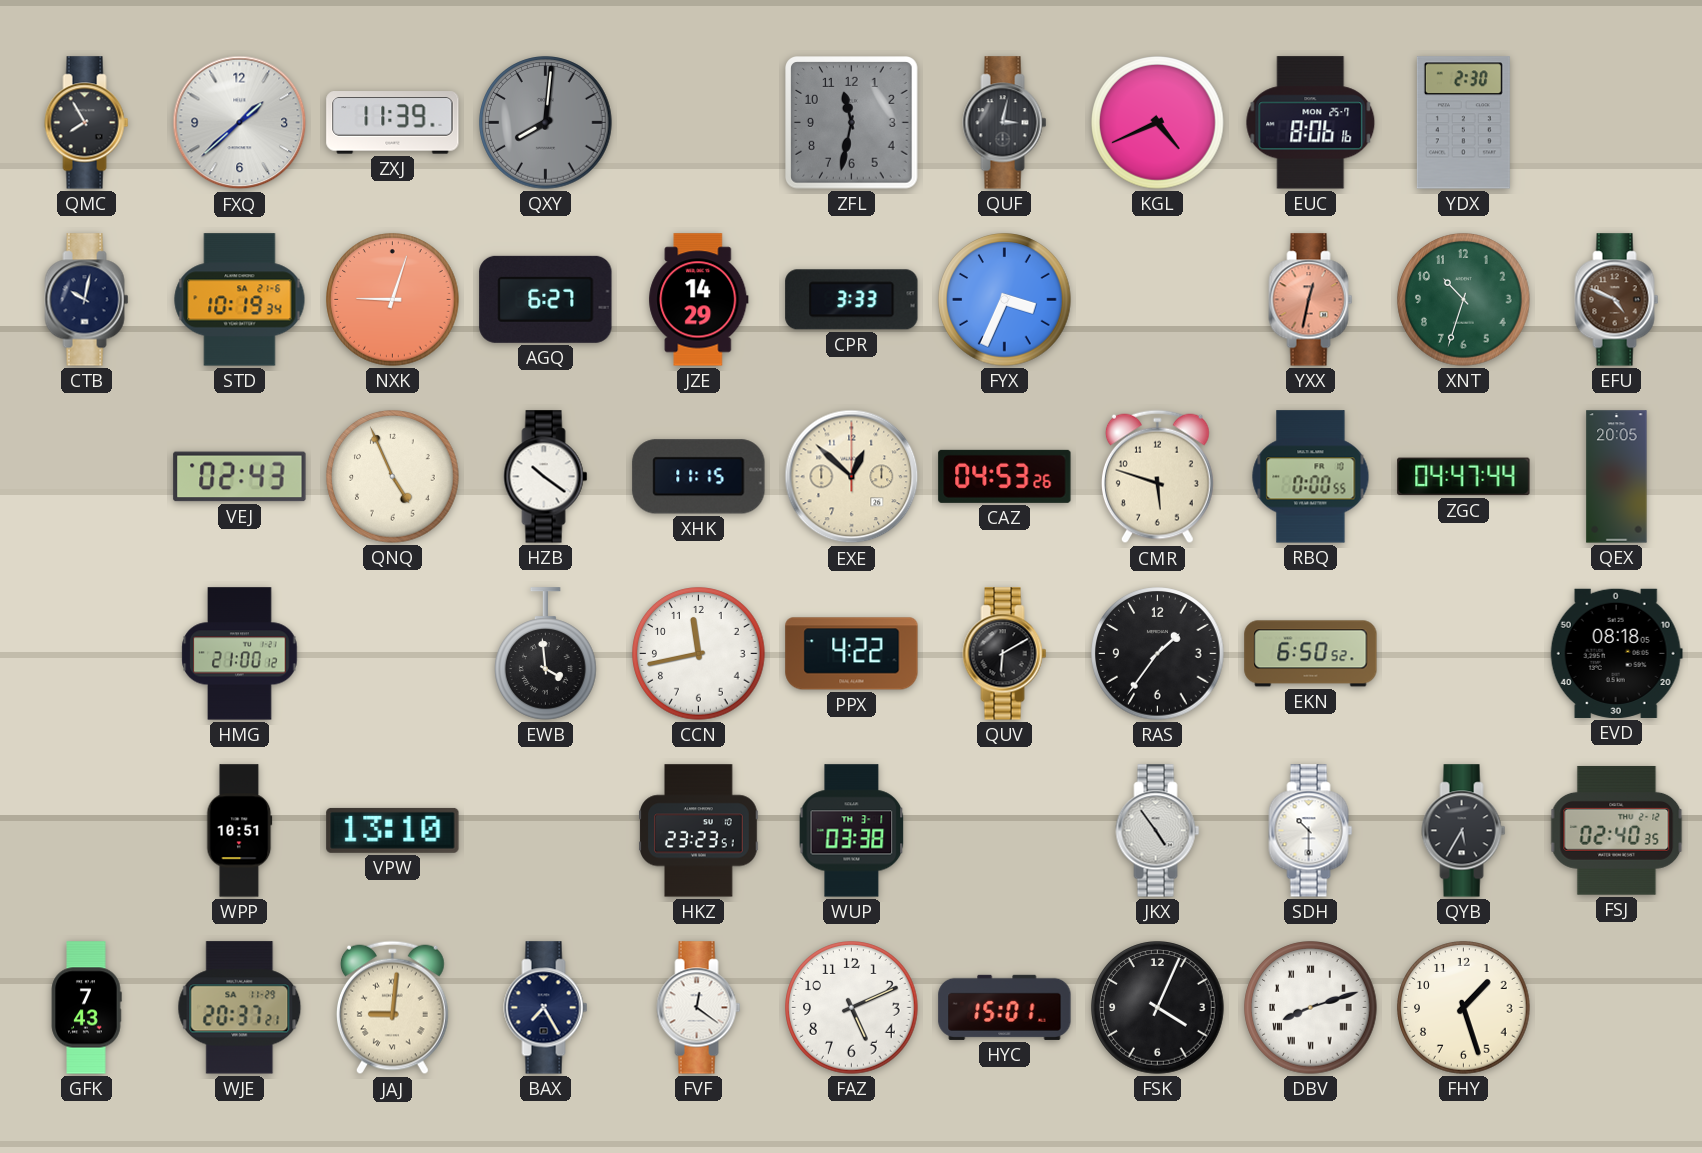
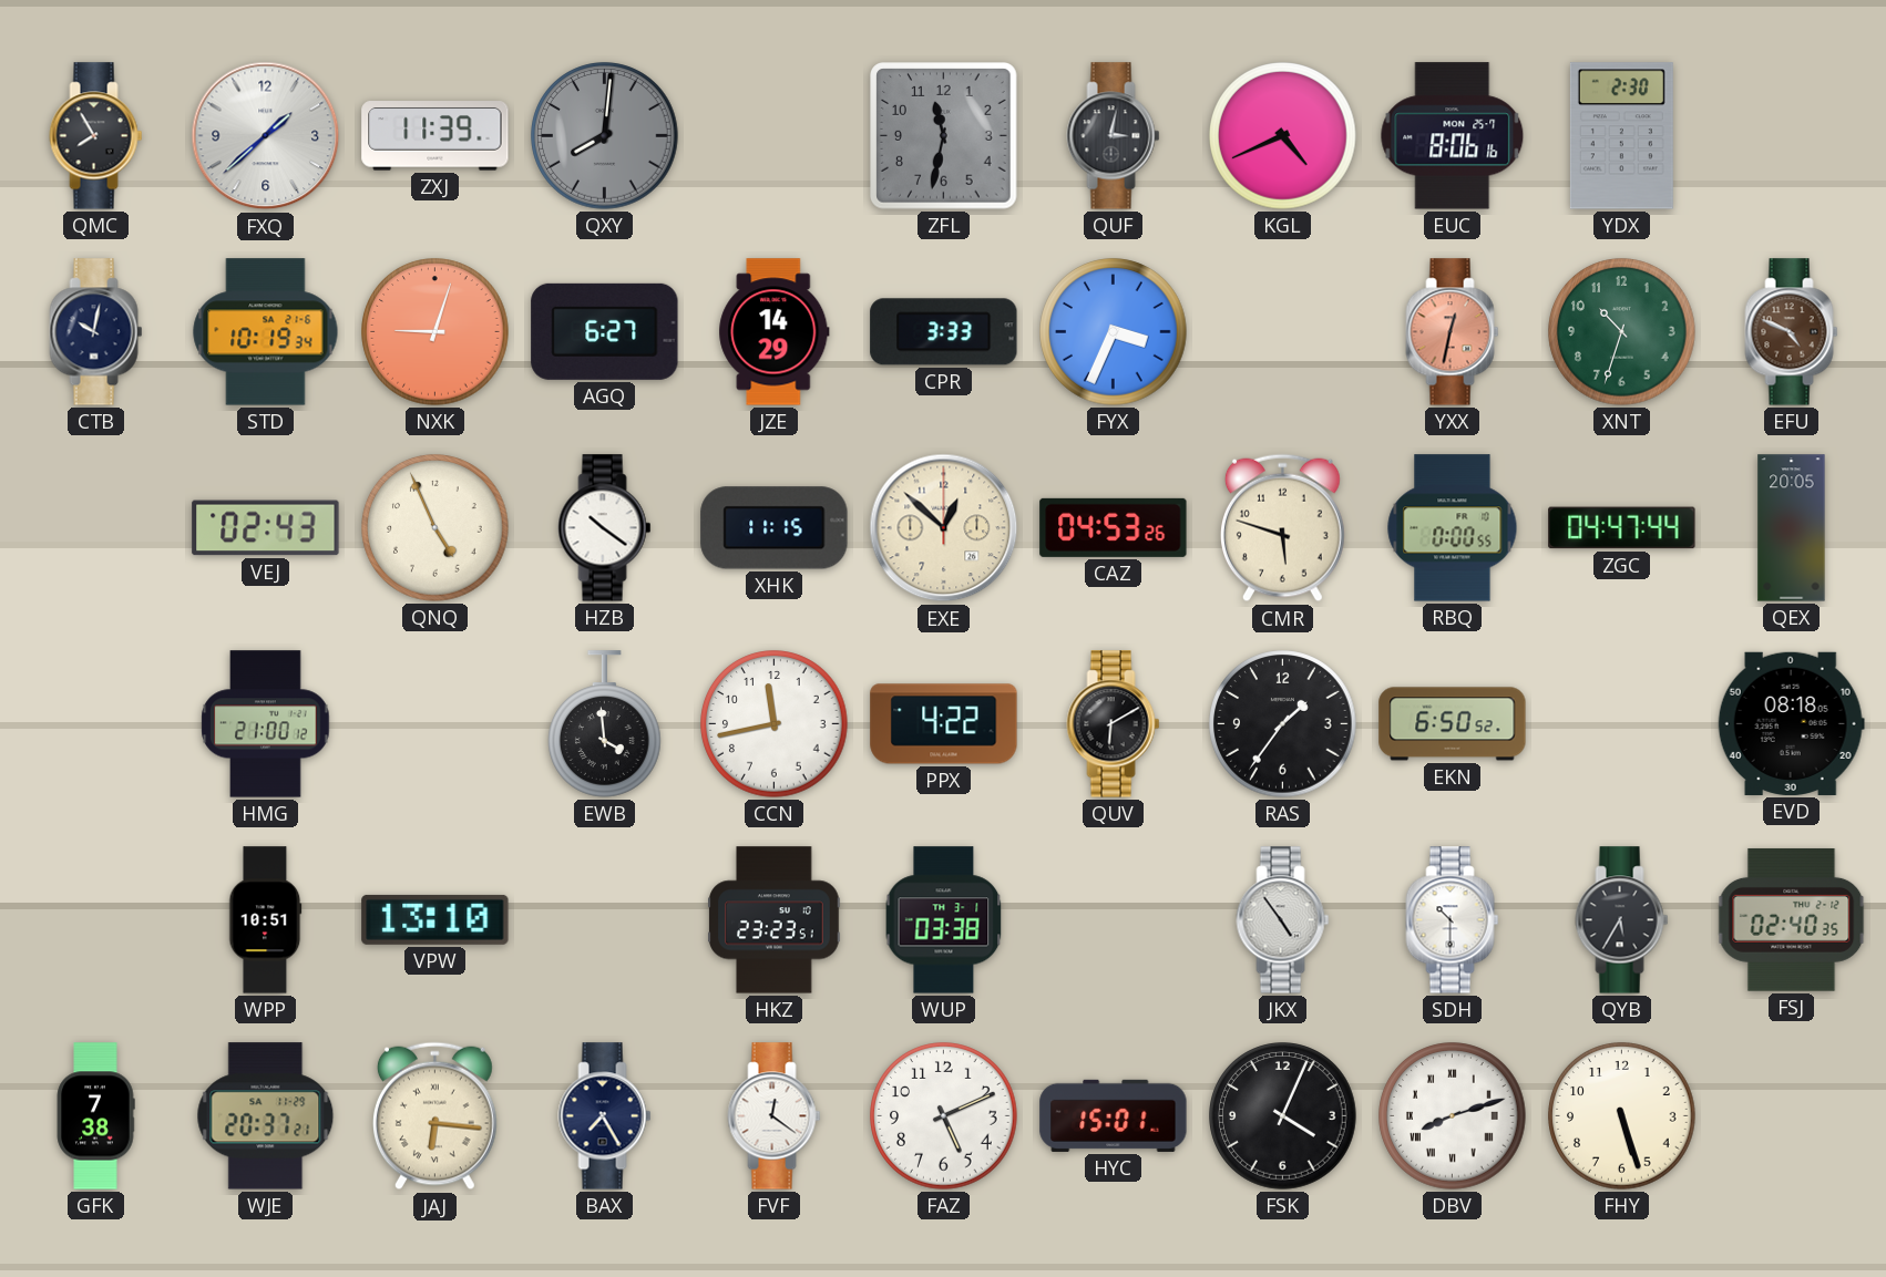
GFK: 7:43 -> 7:38
JAJ: 9:01 -> 6:16
FHY: 1:27 -> 5:27
